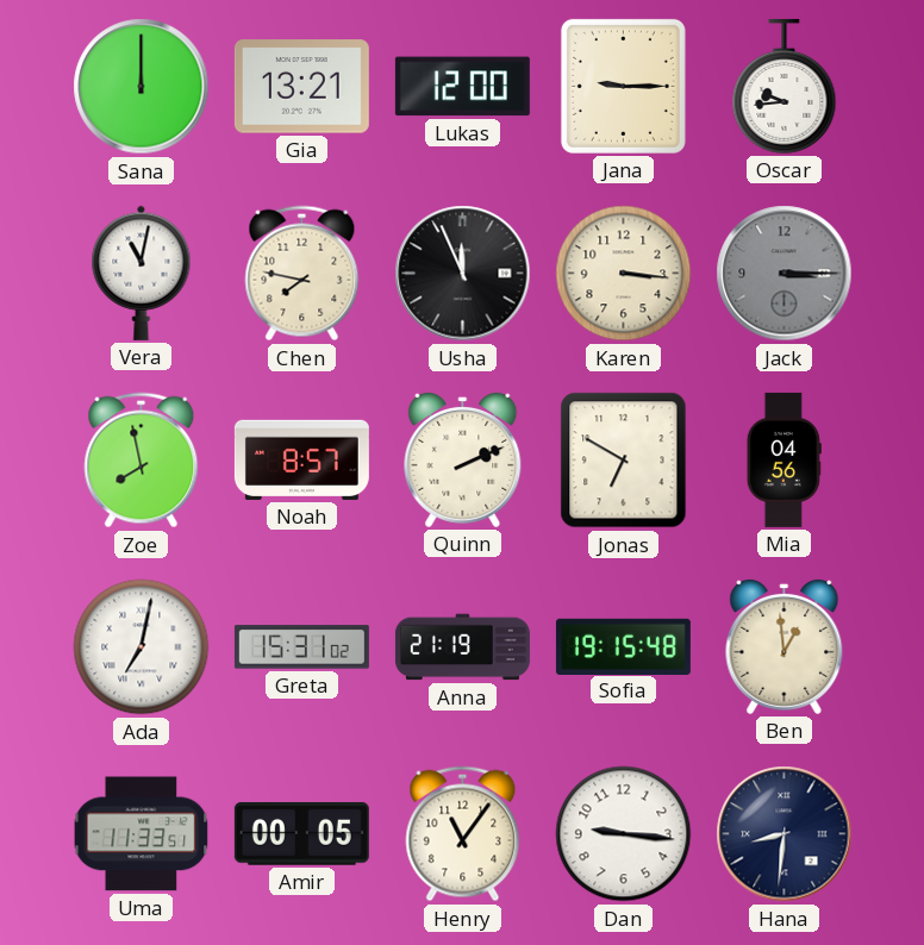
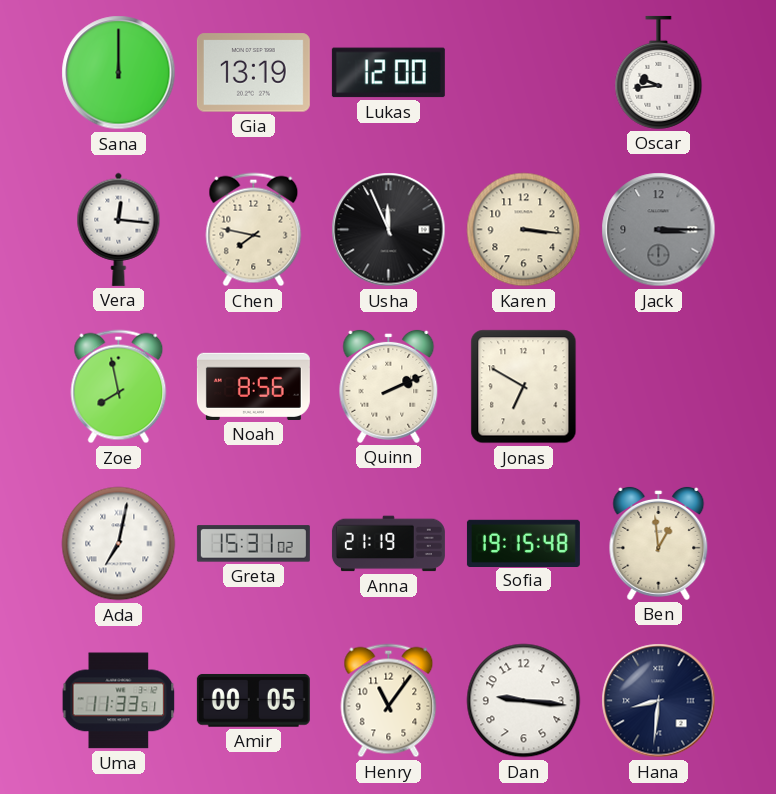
Gia: 13:21 -> 13:19
Jana: 9:15 -> none
Vera: 11:02 -> 12:16
Noah: 8:57 -> 8:56
Mia: 04:56 -> none
